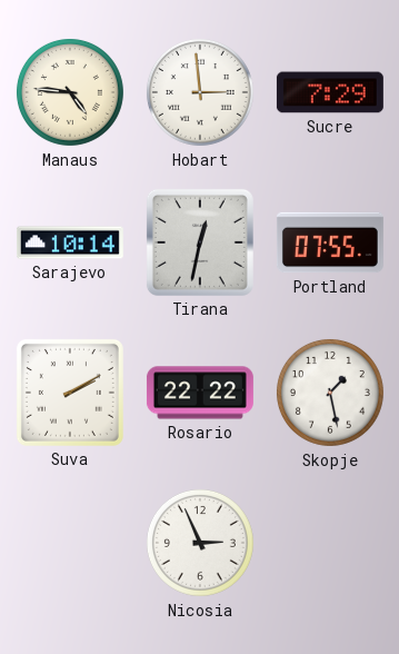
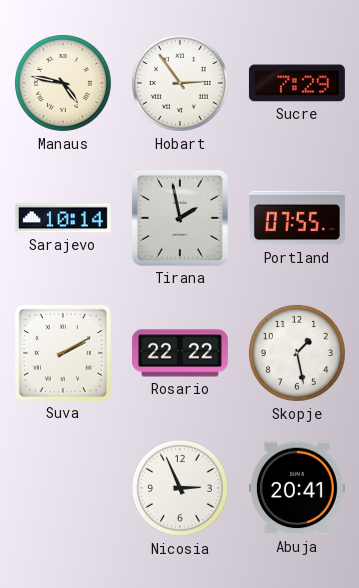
Manaus: 4:46 -> 4:47
Hobart: 2:59 -> 2:54
Tirana: 12:32 -> 1:58
Abuja: none -> 20:41
